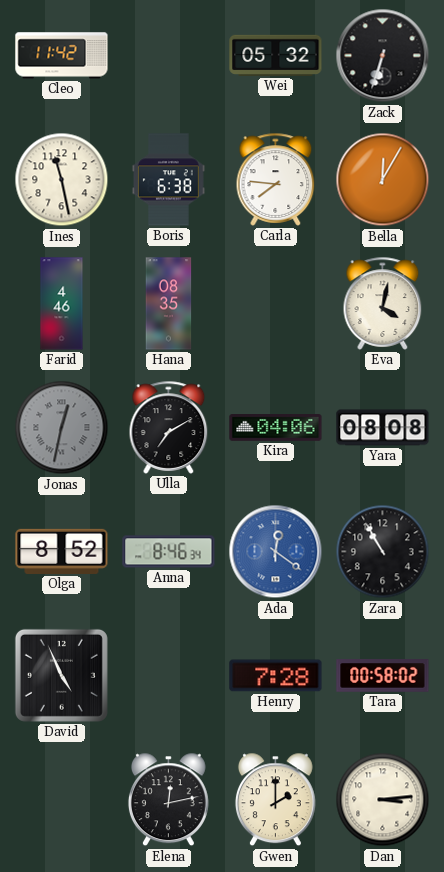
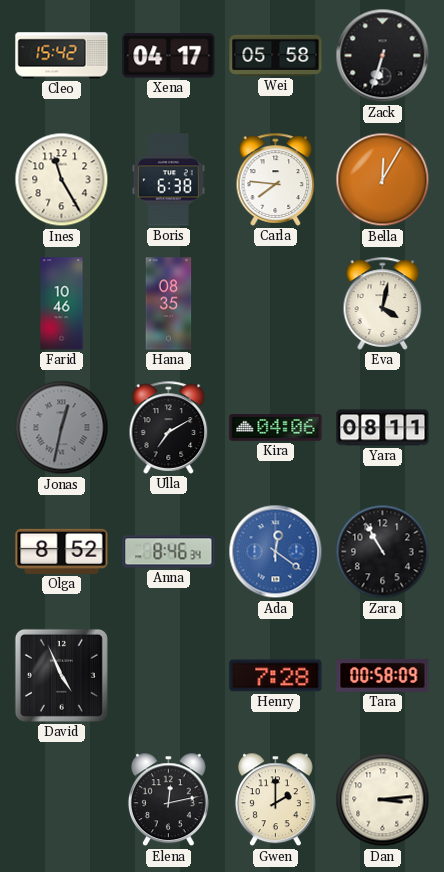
Cleo: 11:42 -> 15:42
Xena: none -> 04:17
Wei: 05:32 -> 05:58
Ines: 11:28 -> 11:25
Farid: 4:46 -> 10:46
Yara: 08:08 -> 08:11
Tara: 00:58:02 -> 00:58:09
